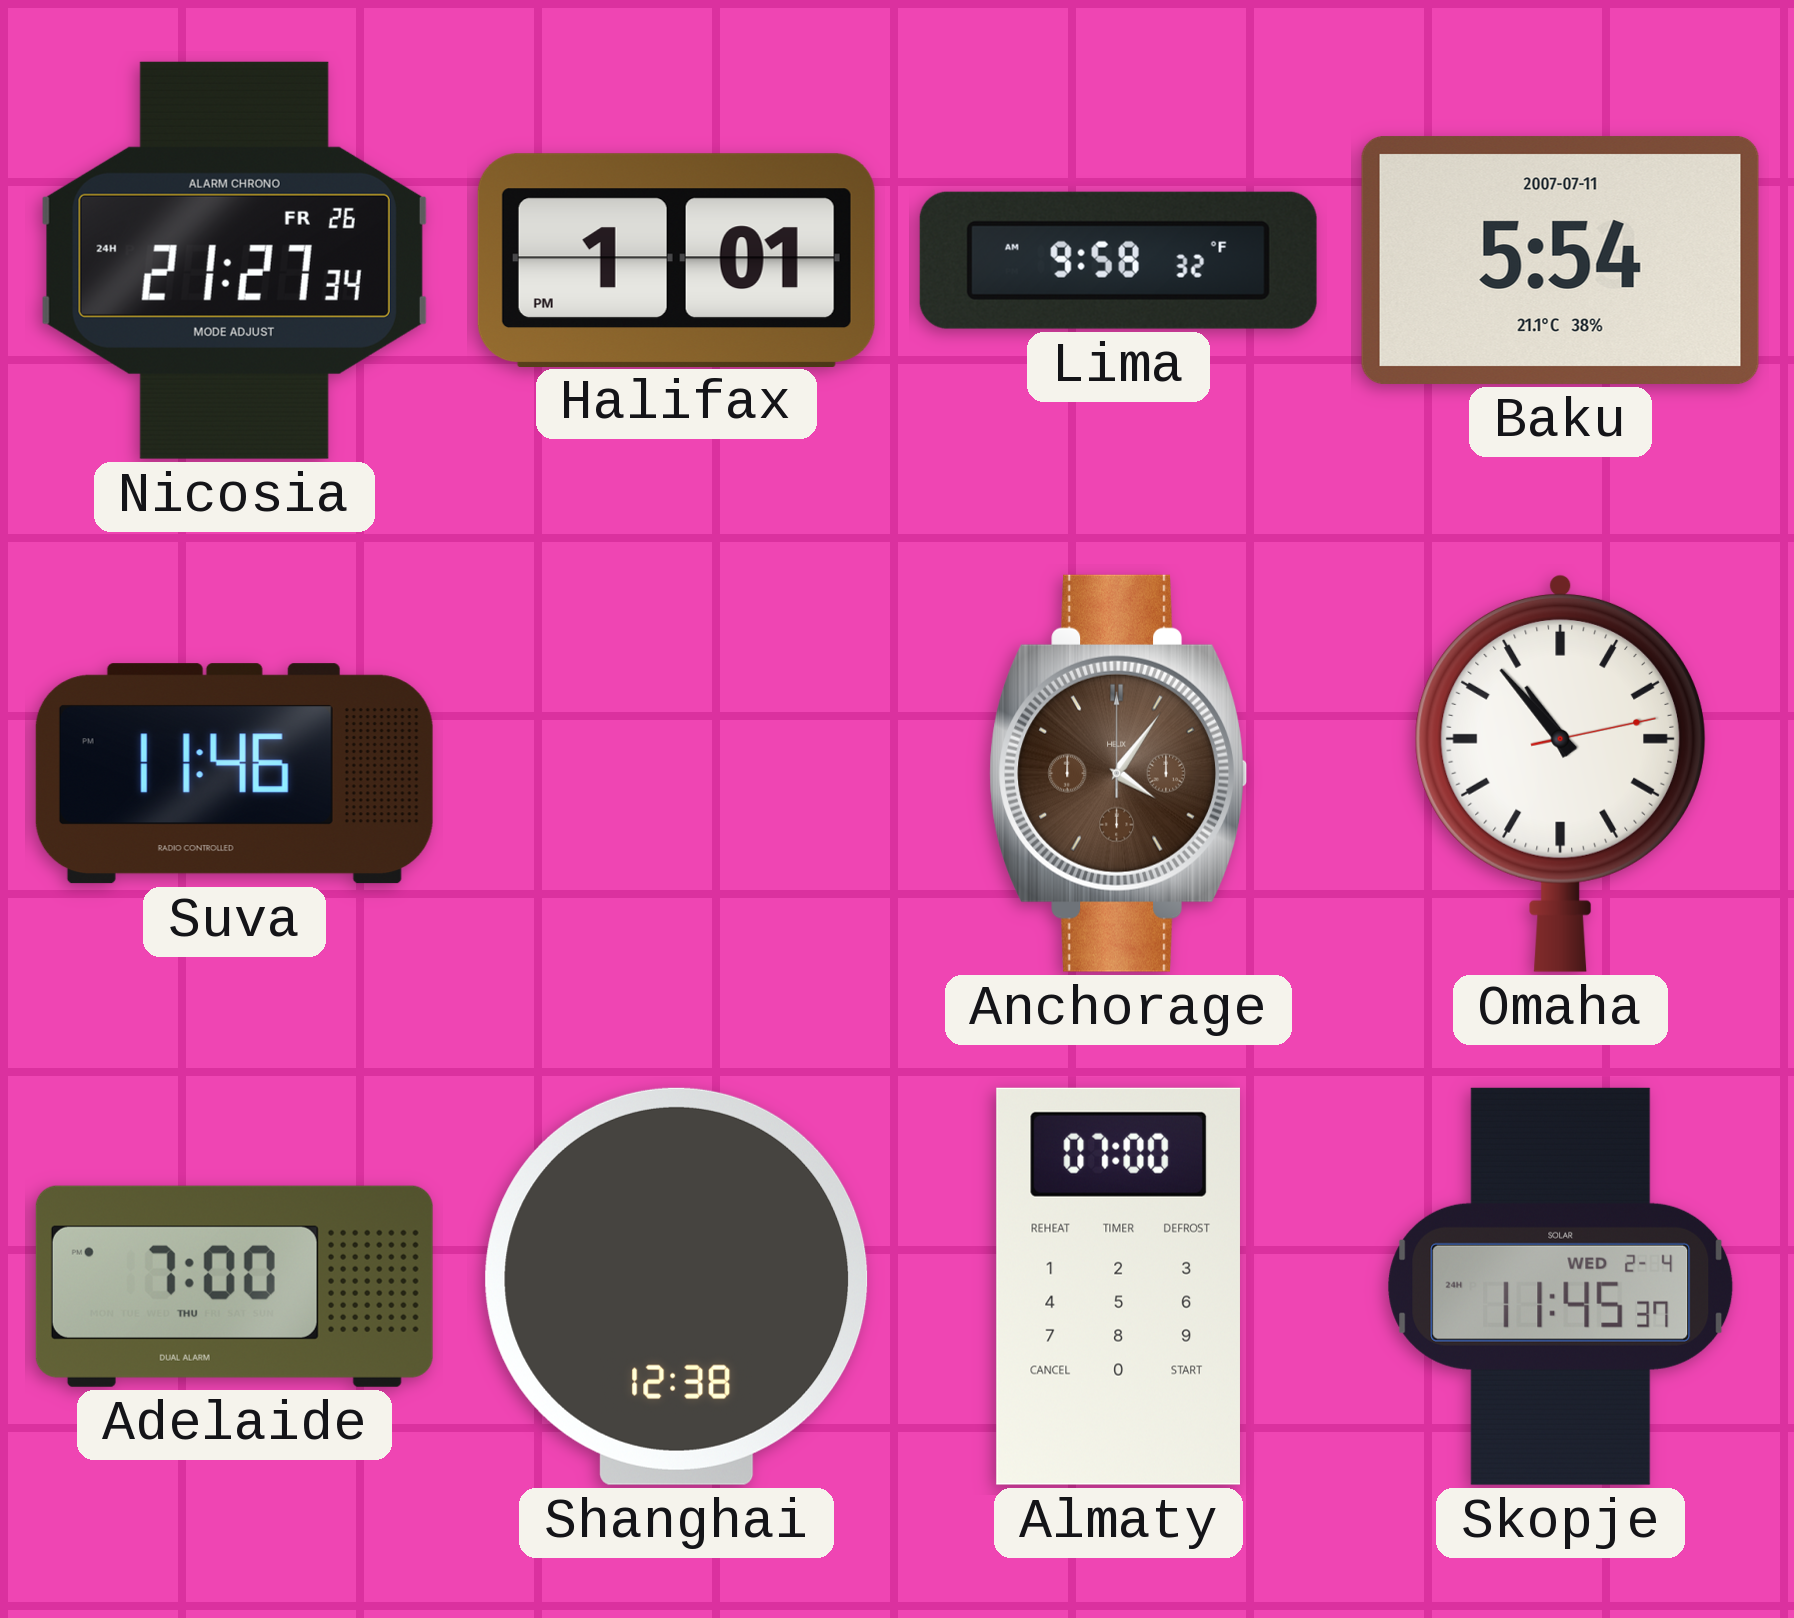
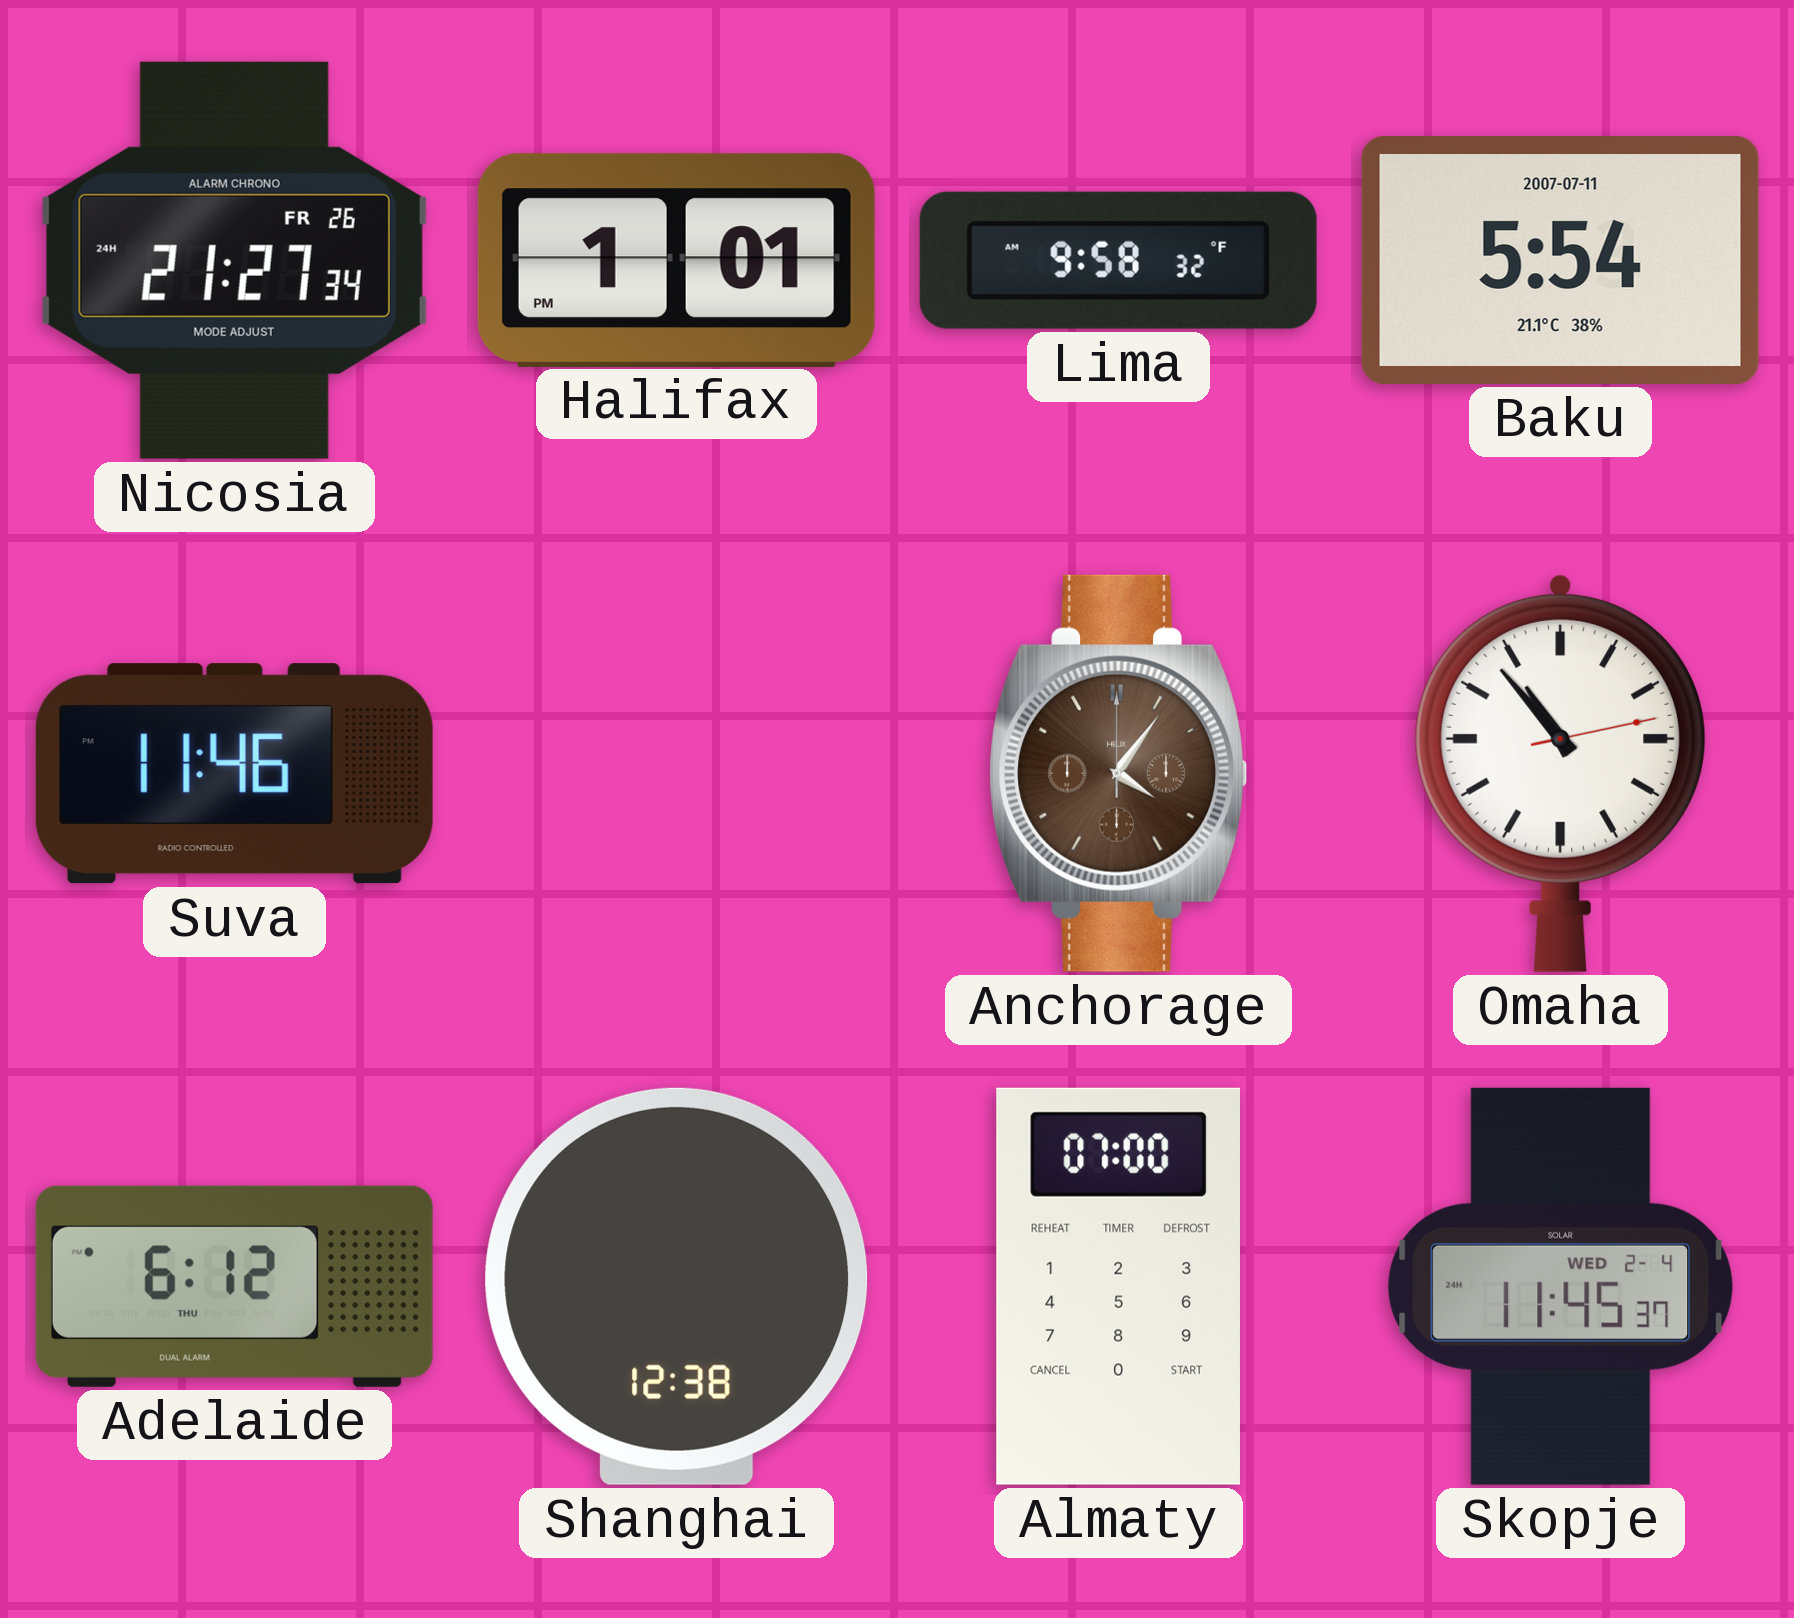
Adelaide: 7:00 -> 6:12
